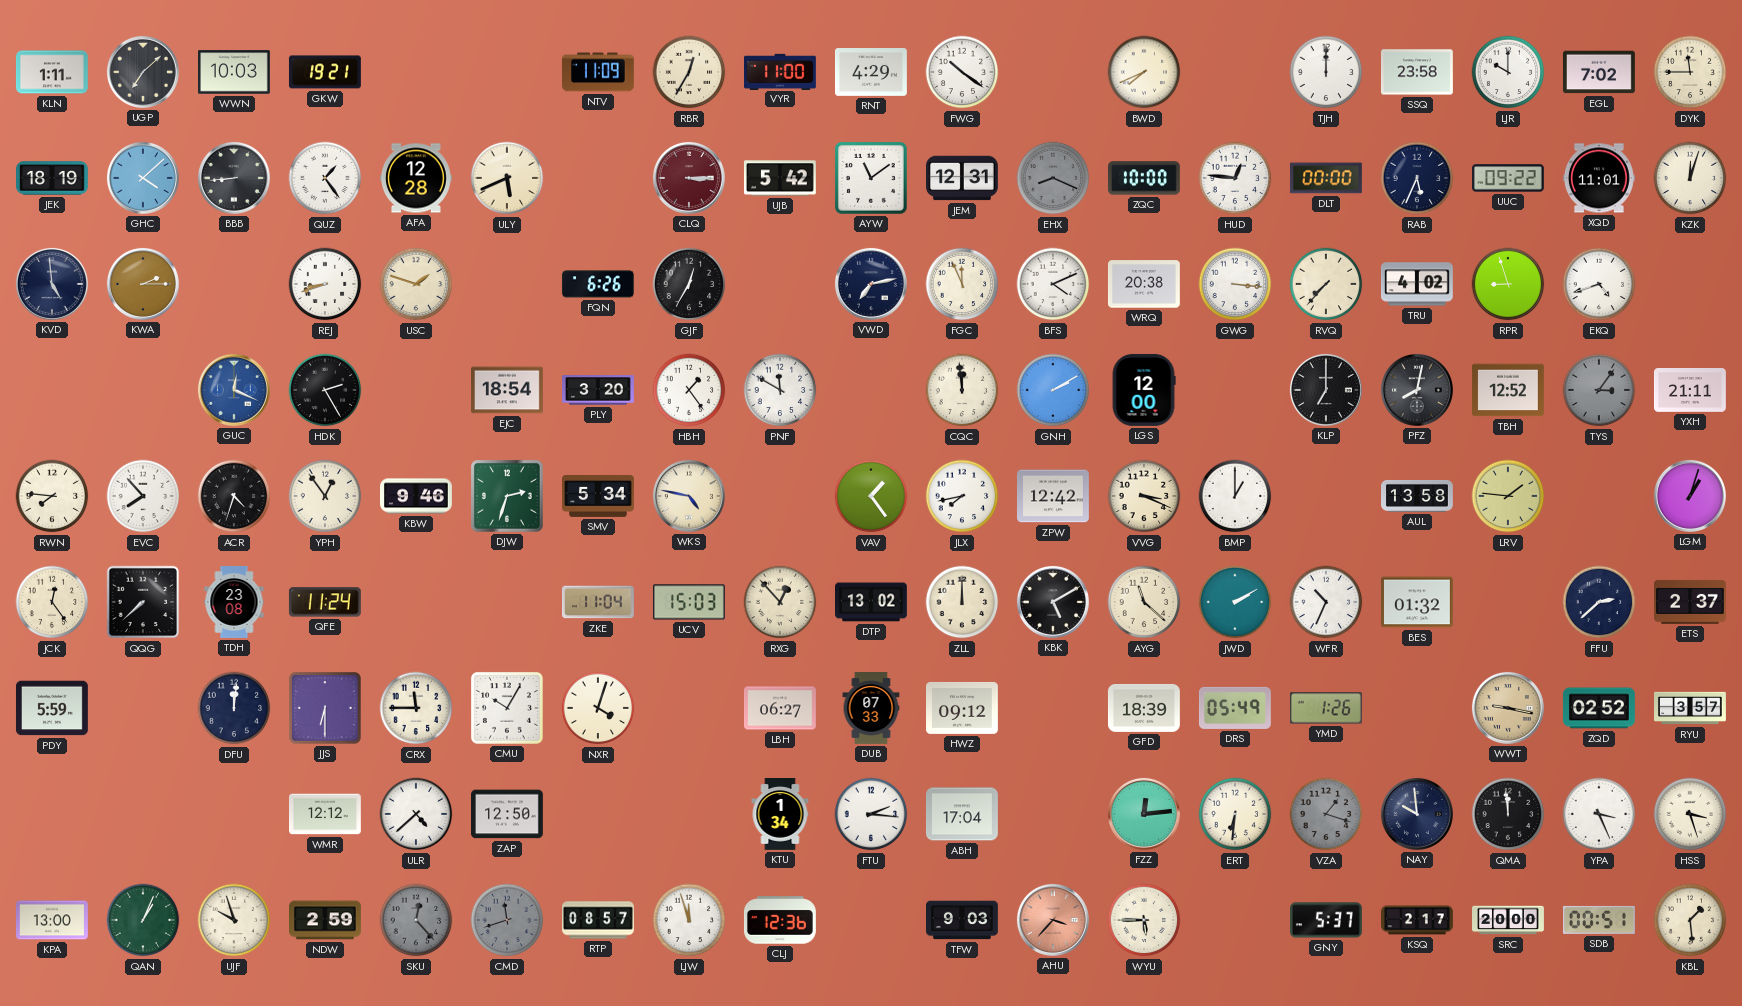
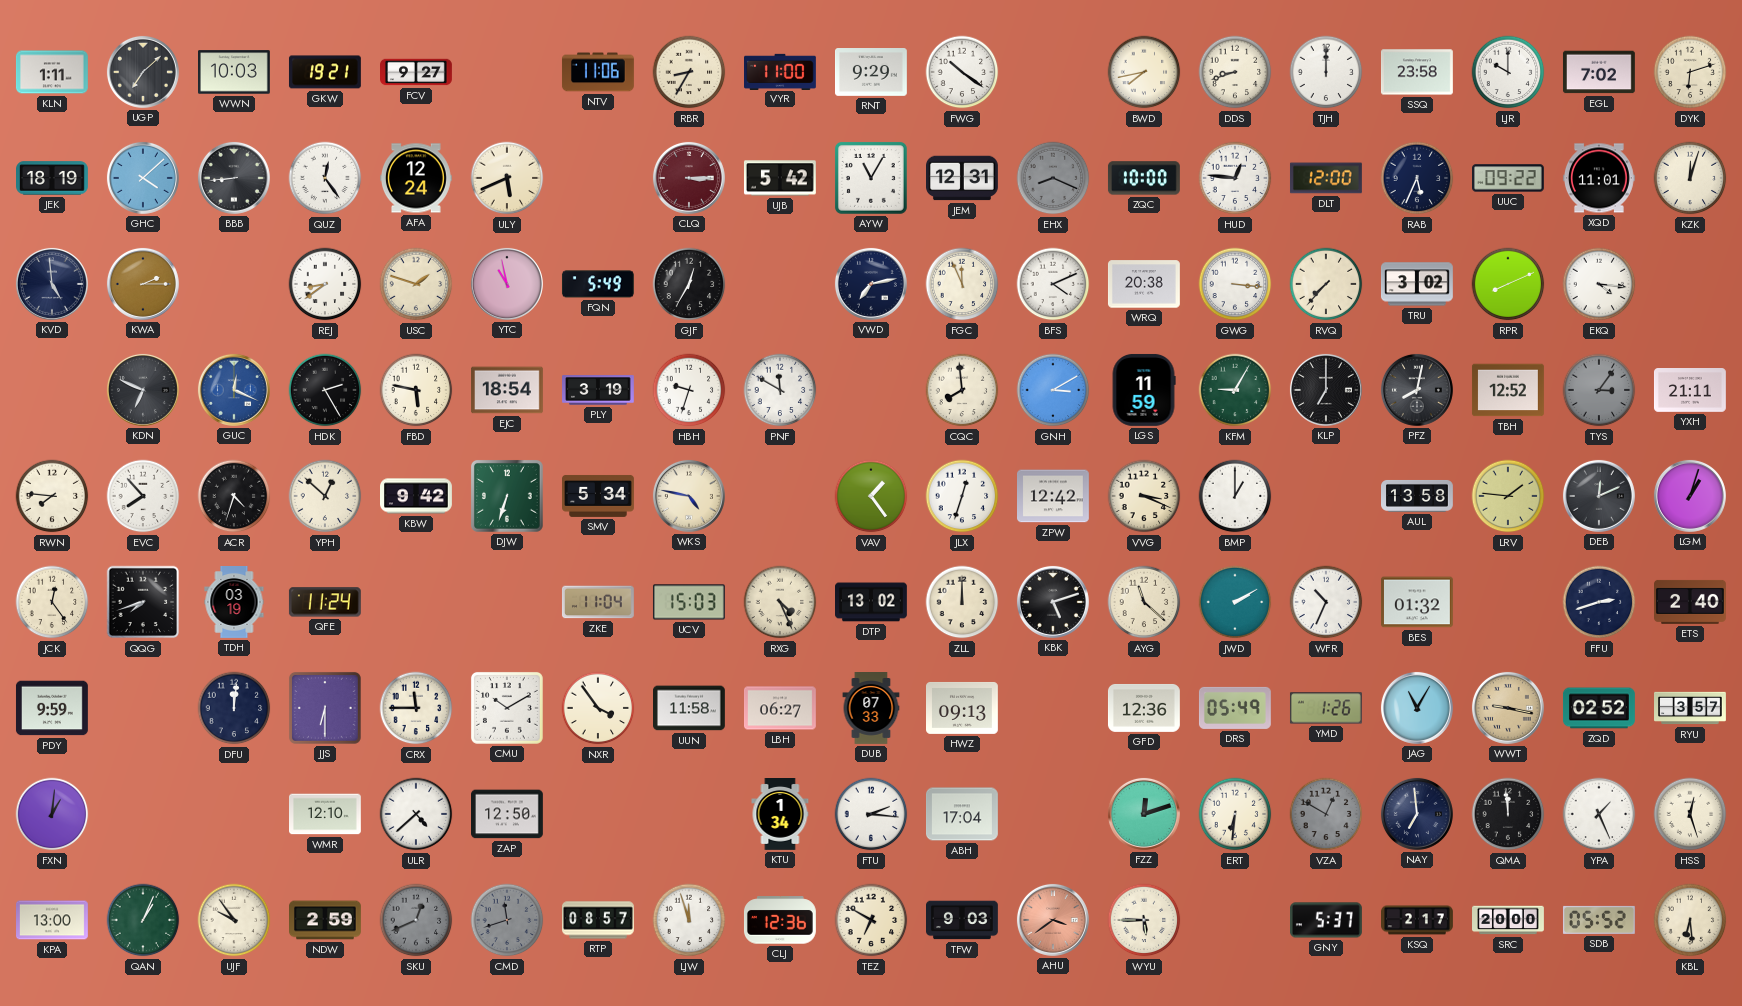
FCV: none -> 9:27
NTV: 11:09 -> 11:06
RBR: 12:35 -> 8:35
RNT: 4:29 -> 9:29
BWD: 7:41 -> 7:43
DDS: none -> 8:42
DYK: 11:45 -> 6:12
QUZ: 1:24 -> 12:24
AFA: 12:28 -> 12:24
AYW: 11:09 -> 11:05
DLT: 00:00 -> 12:00
REJ: 8:42 -> 8:39
YTC: none -> 10:58
FQN: 6:26 -> 5:49
TRU: 4:02 -> 3:02
RPR: 8:57 -> 8:11
EKQ: 4:42 -> 4:16
KDN: none -> 6:49
FBD: none -> 5:47
PLY: 3:20 -> 3:19
HBH: 1:24 -> 9:33
CQC: 11:59 -> 7:59
GNH: 2:10 -> 3:10
LGS: 12:00 -> 11:59
KFM: none -> 9:05
YPH: 12:54 -> 12:52
KBW: 9:46 -> 9:42
DJW: 2:33 -> 6:33
JLX: 7:43 -> 12:33
DEB: none -> 12:11
QQG: 7:38 -> 7:42
TDH: 23:08 -> 03:19
RXG: 12:53 -> 4:26
KBK: 5:10 -> 5:12
FFU: 2:38 -> 2:42
ETS: 2:37 -> 2:40
PDY: 5:59 -> 9:59
CMU: 10:05 -> 10:10
NXR: 4:03 -> 3:54
UUN: none -> 11:58
HWZ: 09:12 -> 09:13
GFD: 18:39 -> 12:36
JAG: none -> 11:05
FXN: none -> 1:01
WMR: 12:12 -> 12:10
FZZ: 12:14 -> 12:12
VZA: 1:18 -> 12:50
NAY: 9:59 -> 6:59
YPA: 3:26 -> 1:26
HSS: 3:27 -> 12:27
UJF: 9:57 -> 9:54
SKU: 12:23 -> 12:41
TEZ: none -> 6:50
AHU: 3:37 -> 3:39
SDB: 00:51 -> 05:52
KBL: 1:29 -> 6:29
